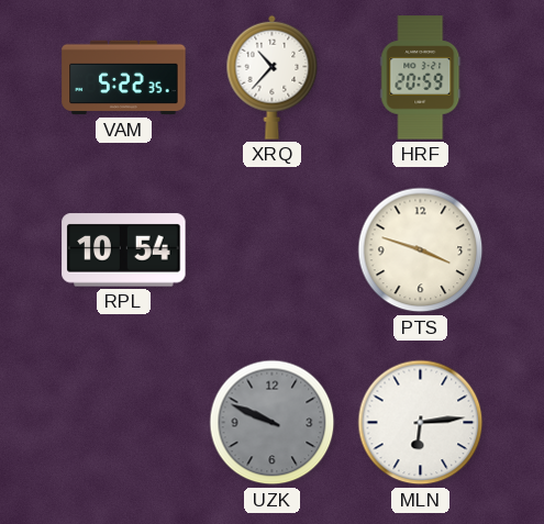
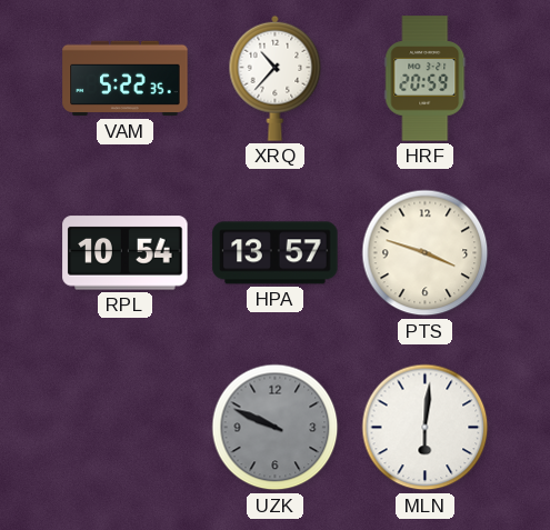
HPA: none -> 13:57
MLN: 6:14 -> 6:01
